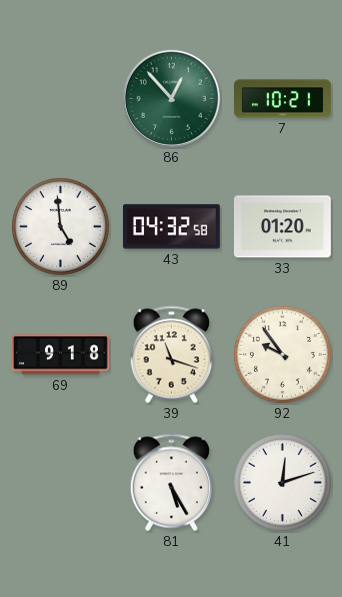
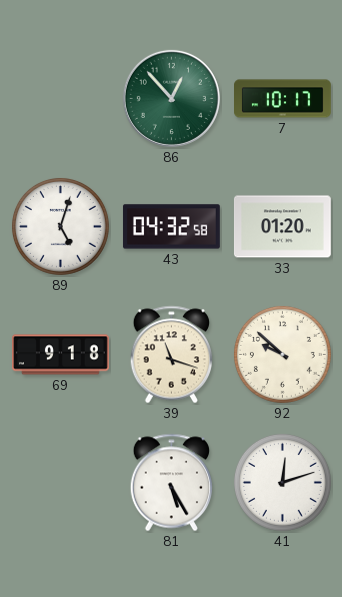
7: 10:21 -> 10:17
89: 4:59 -> 5:03
92: 9:54 -> 9:52
